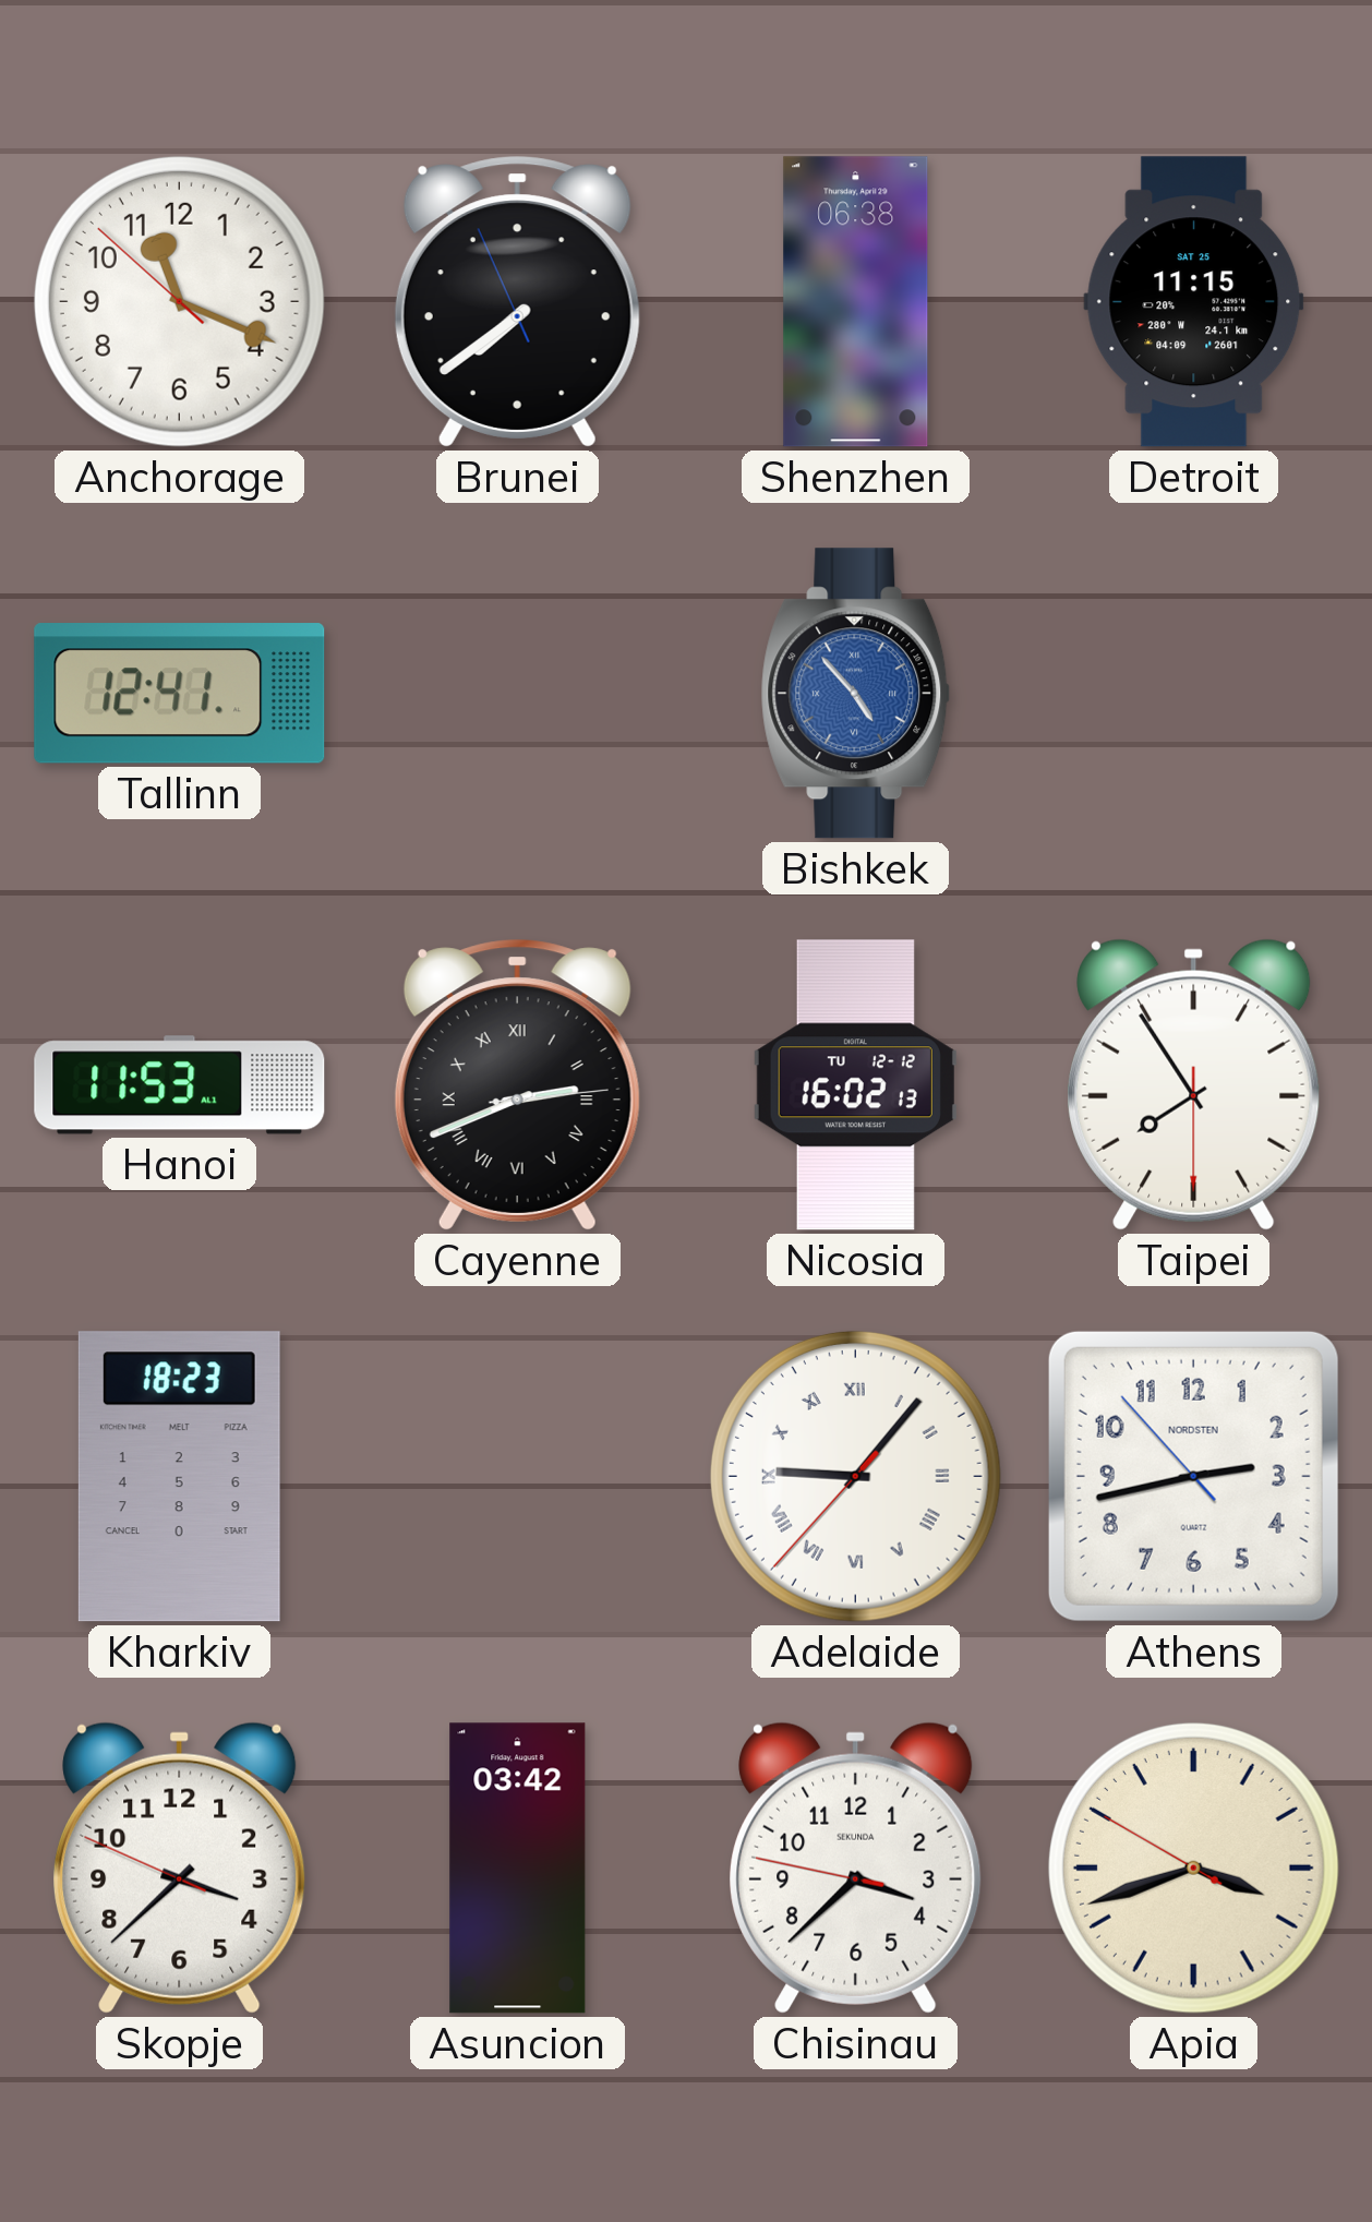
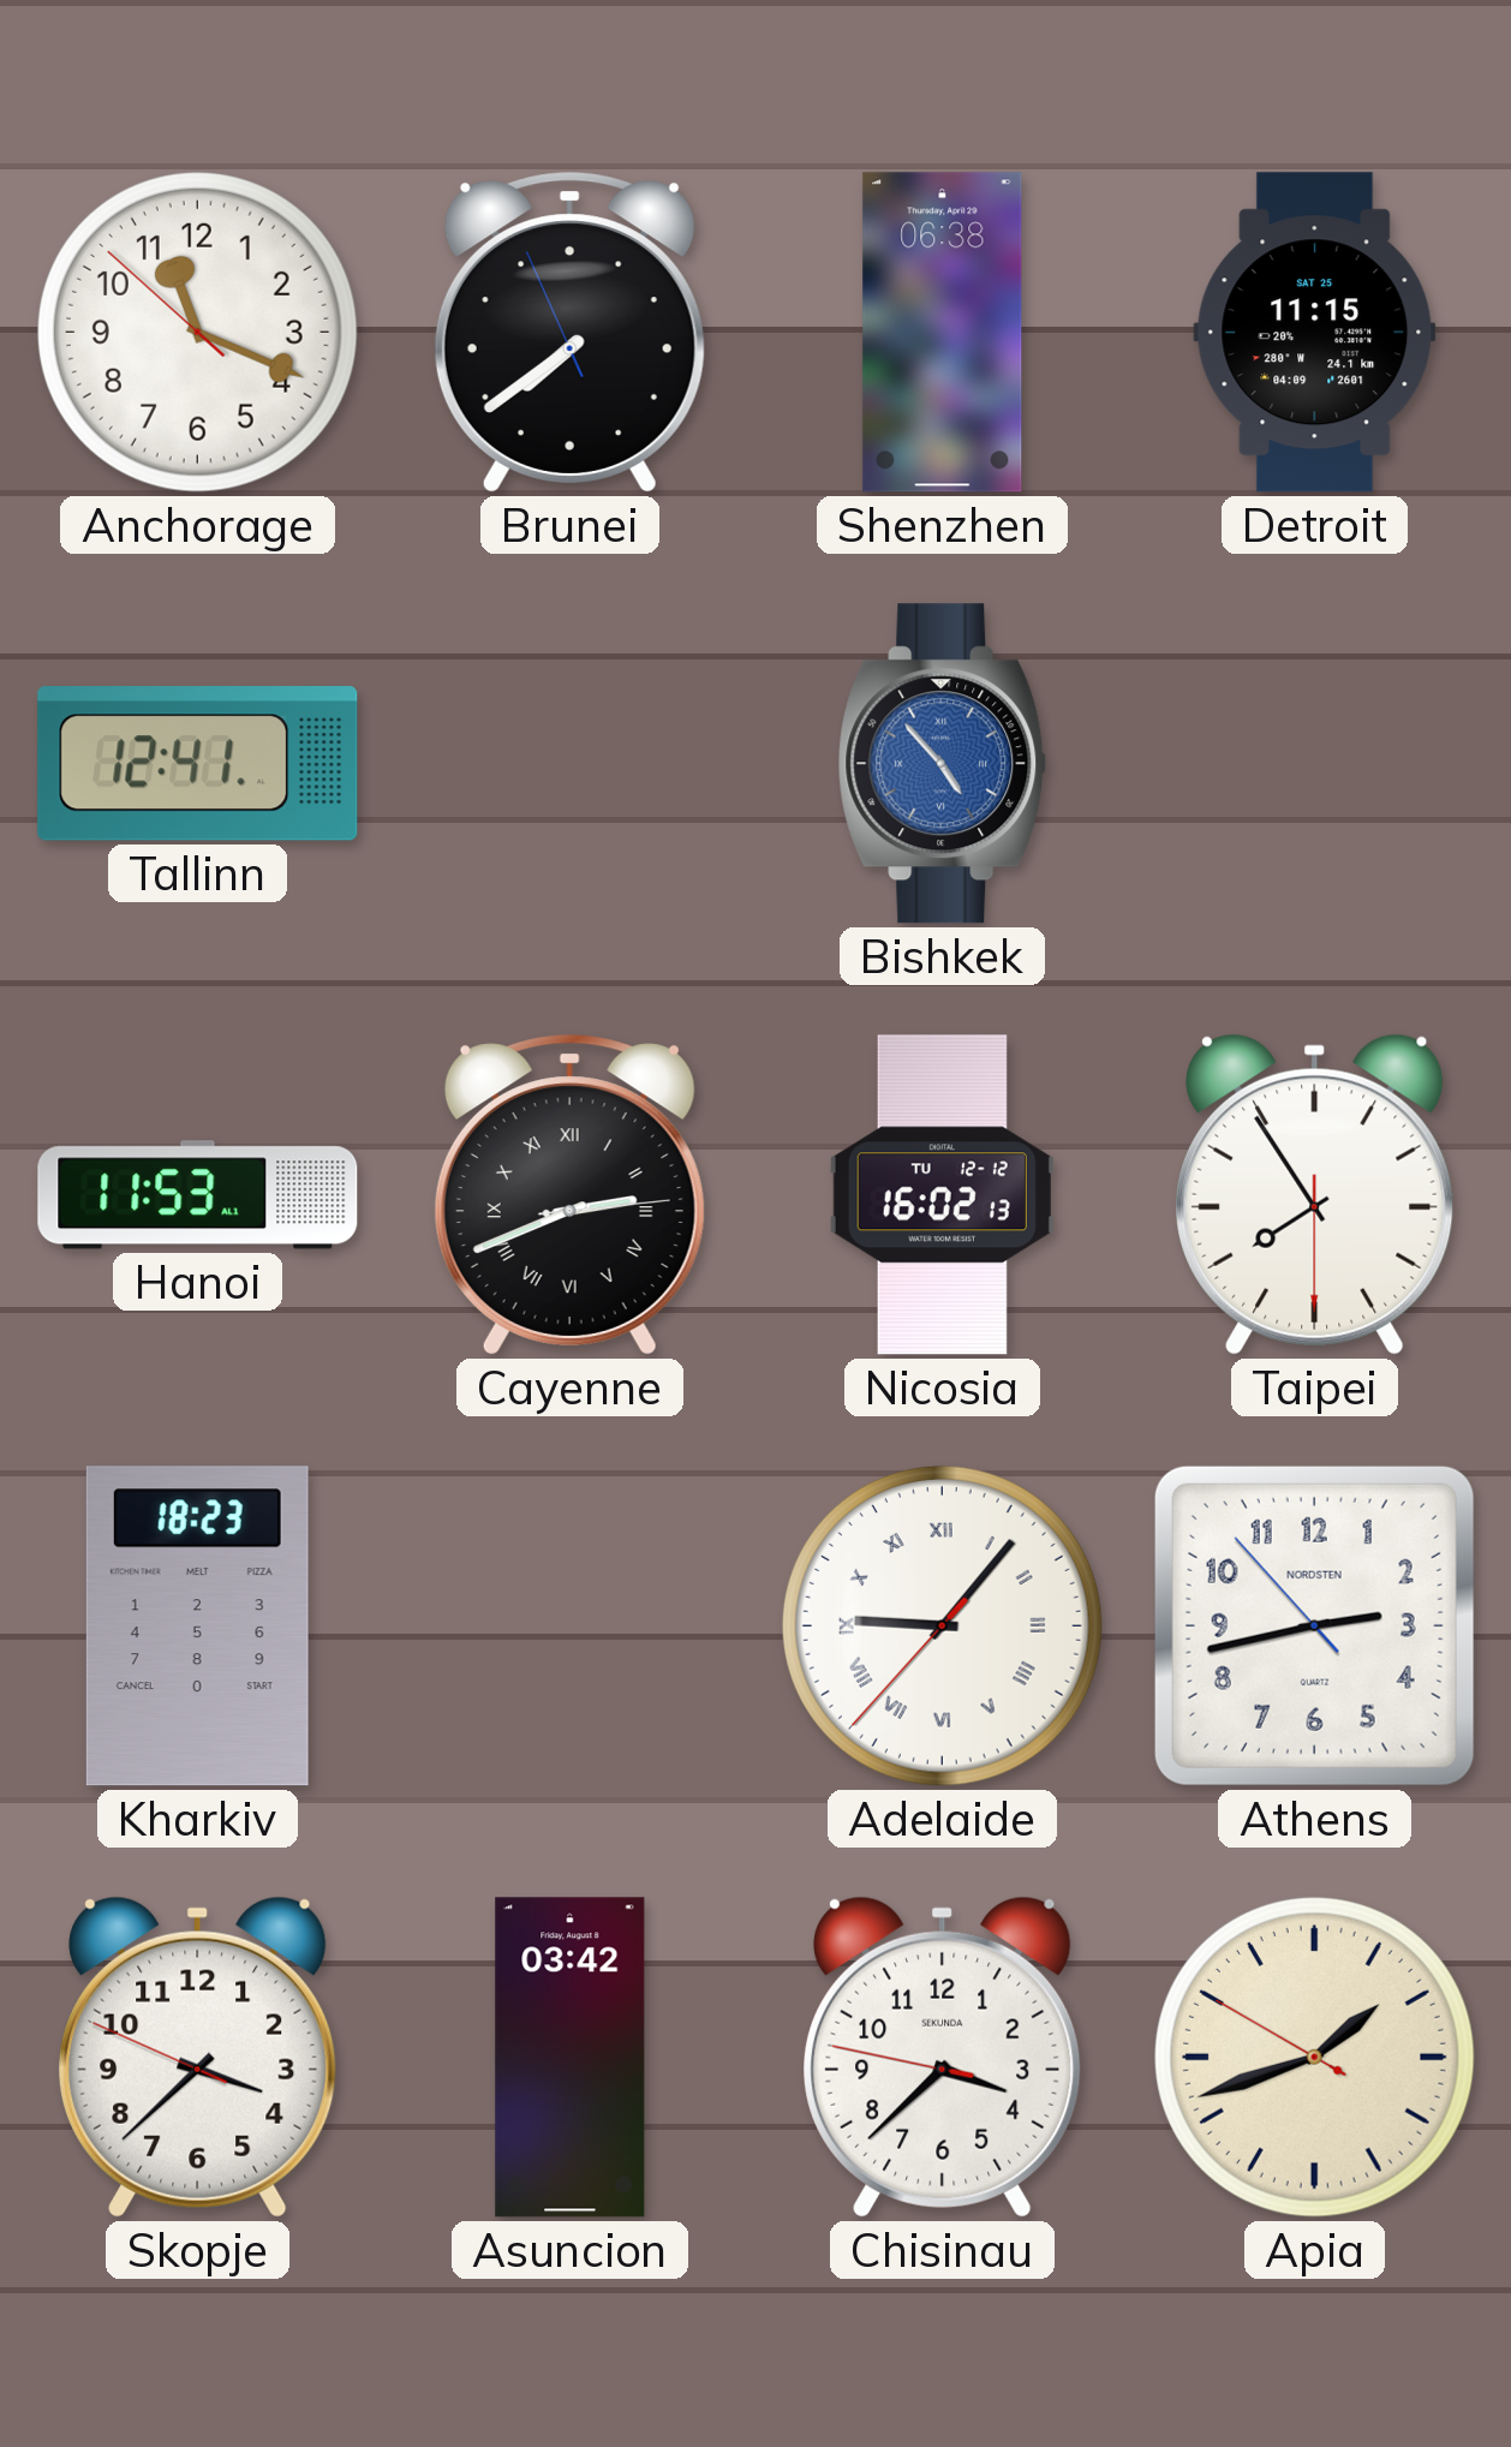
Apia: 3:41 -> 1:41
